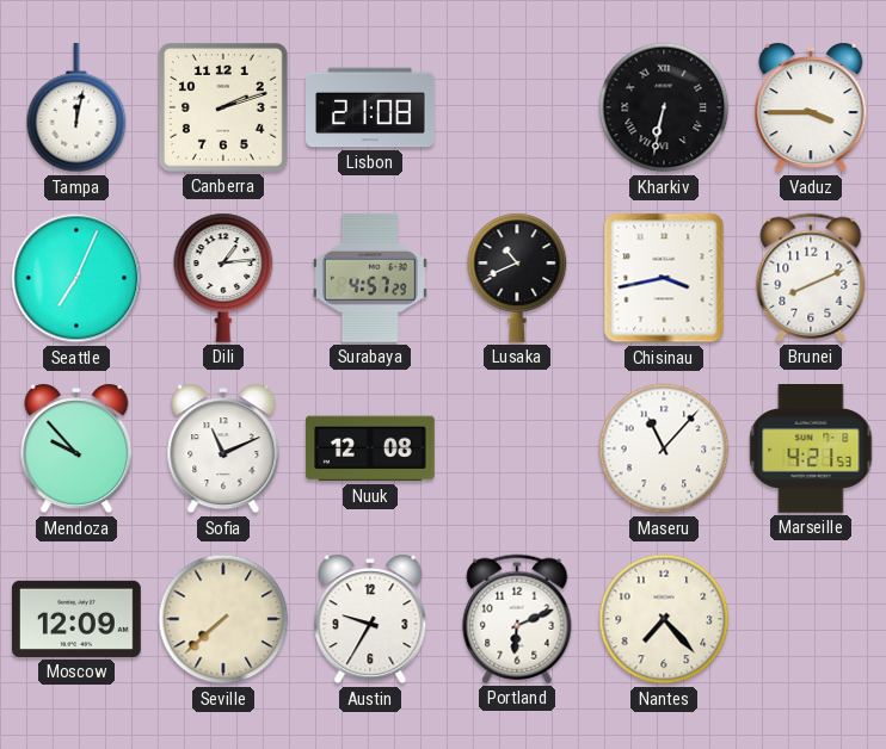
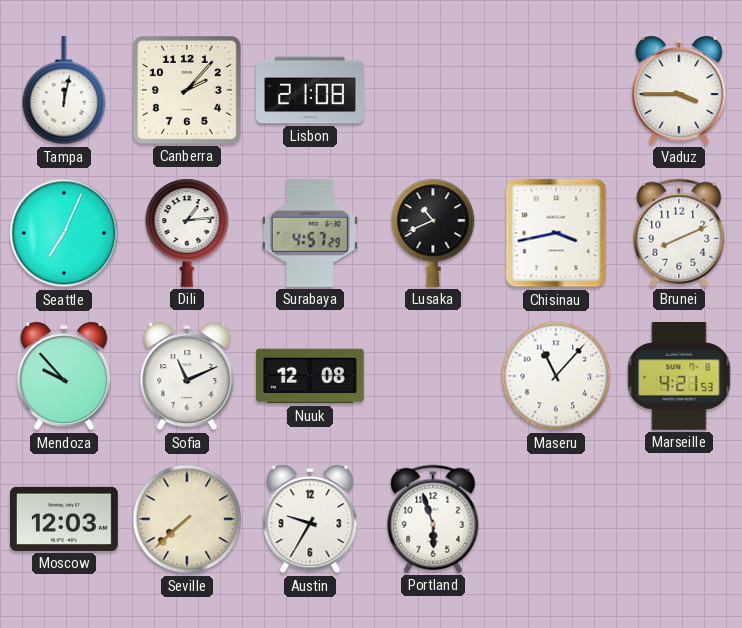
Canberra: 2:12 -> 2:07
Kharkiv: 6:32 -> none
Moscow: 12:09 -> 12:03
Portland: 6:11 -> 5:57
Nantes: 7:23 -> none
